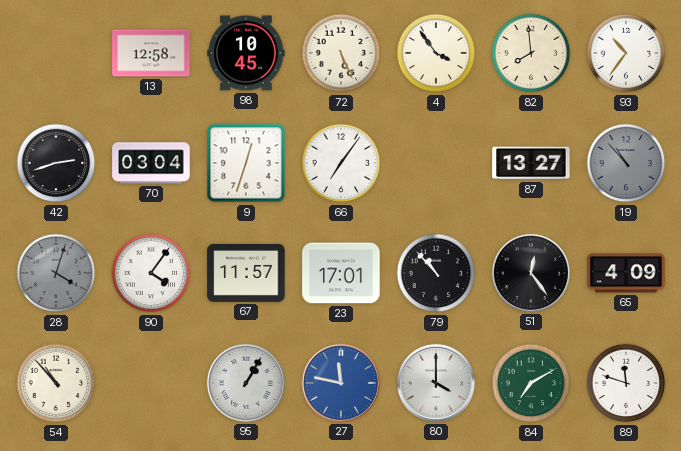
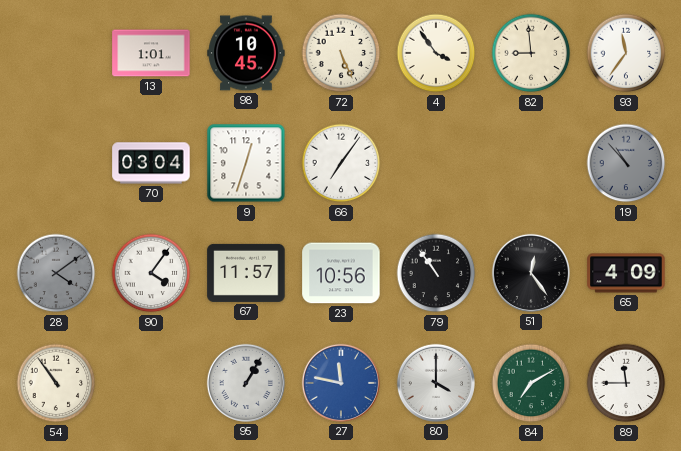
13: 12:58 -> 1:01
82: 7:59 -> 8:59
93: 10:36 -> 11:36
42: 2:42 -> none
87: 13:27 -> none
28: 4:03 -> 4:09
23: 17:01 -> 10:56
79: 10:53 -> 10:54
54: 10:53 -> 10:54
89: 11:48 -> 11:45
